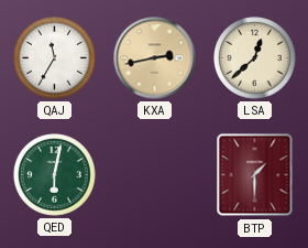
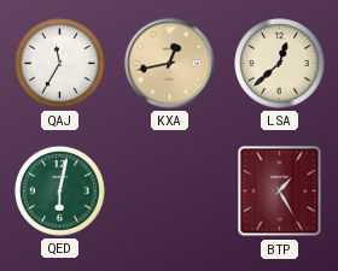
KXA: 2:43 -> 12:43
BTP: 1:30 -> 1:25
